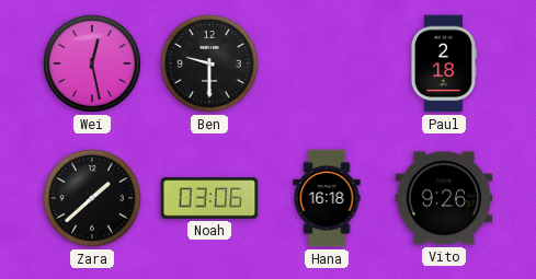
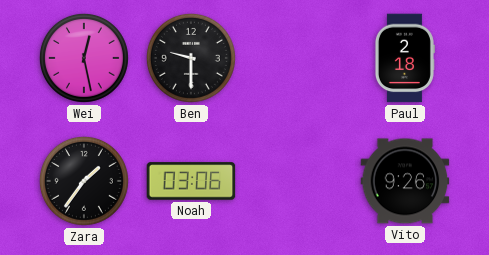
Zara: 1:38 -> 1:36
Hana: 16:18 -> none
